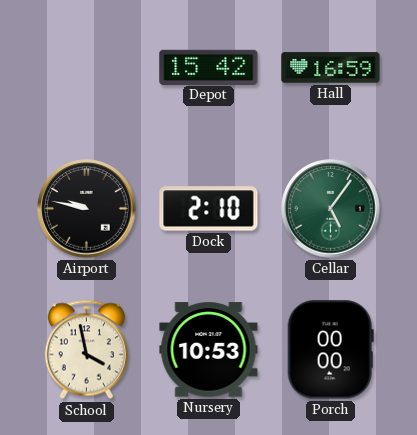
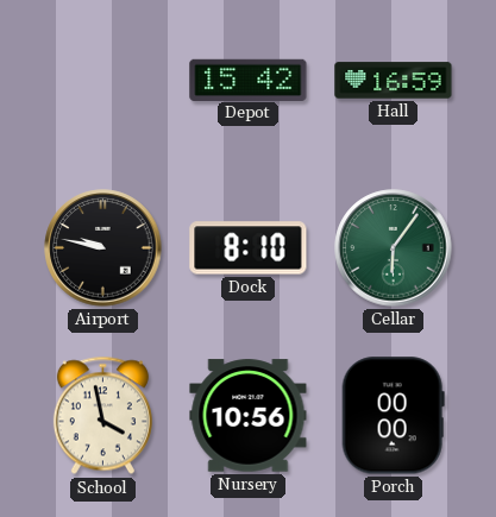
Dock: 2:10 -> 8:10
Cellar: 5:06 -> 6:06
Nursery: 10:53 -> 10:56
